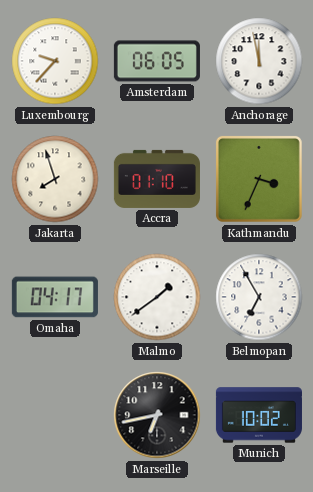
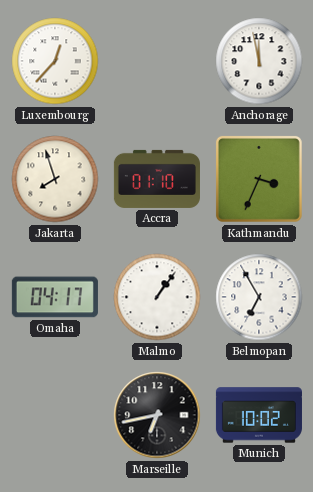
Luxembourg: 9:37 -> 12:37
Amsterdam: 06:05 -> none
Malmo: 1:39 -> 1:06
